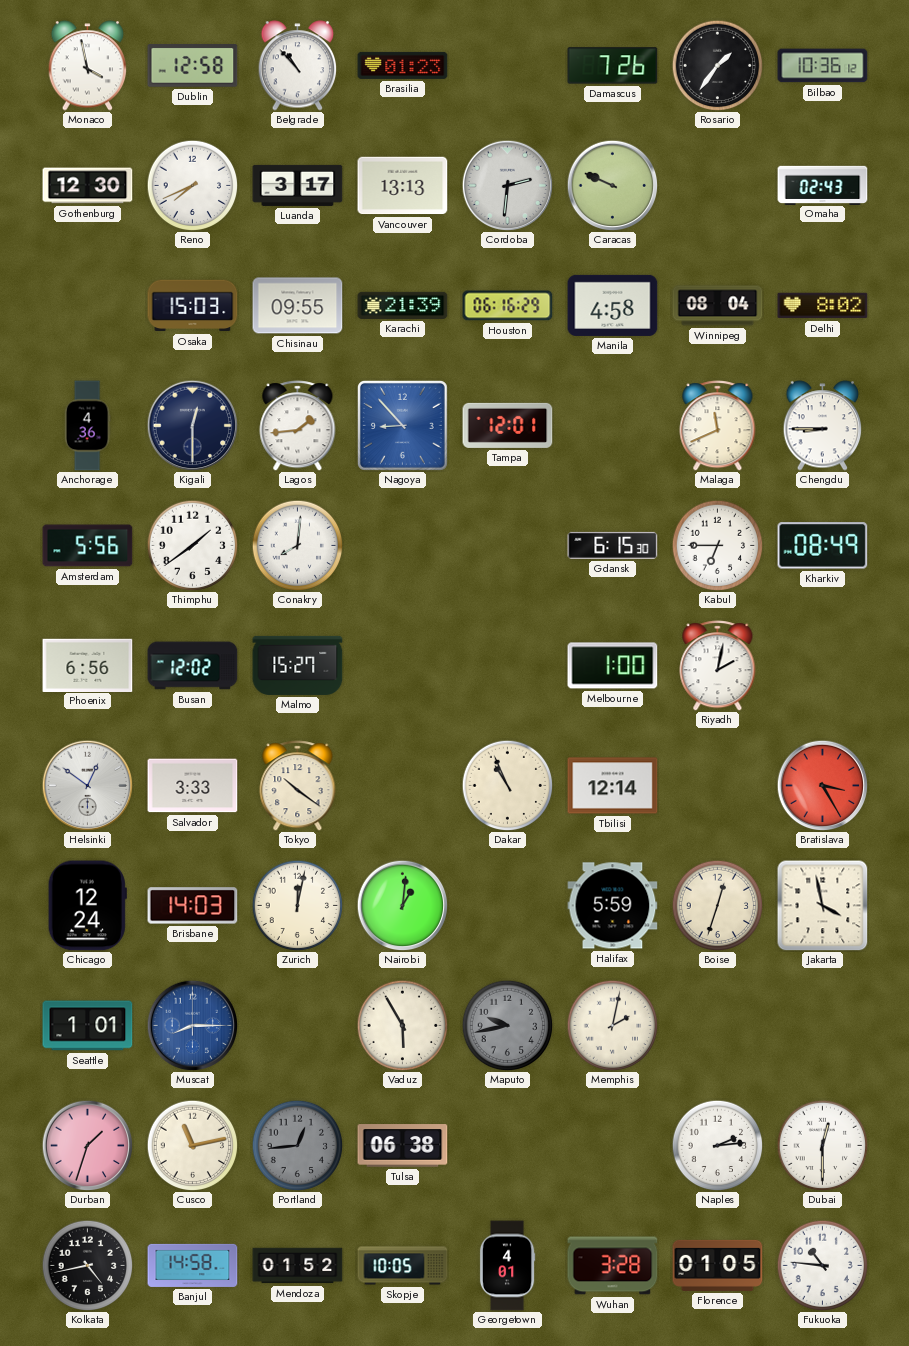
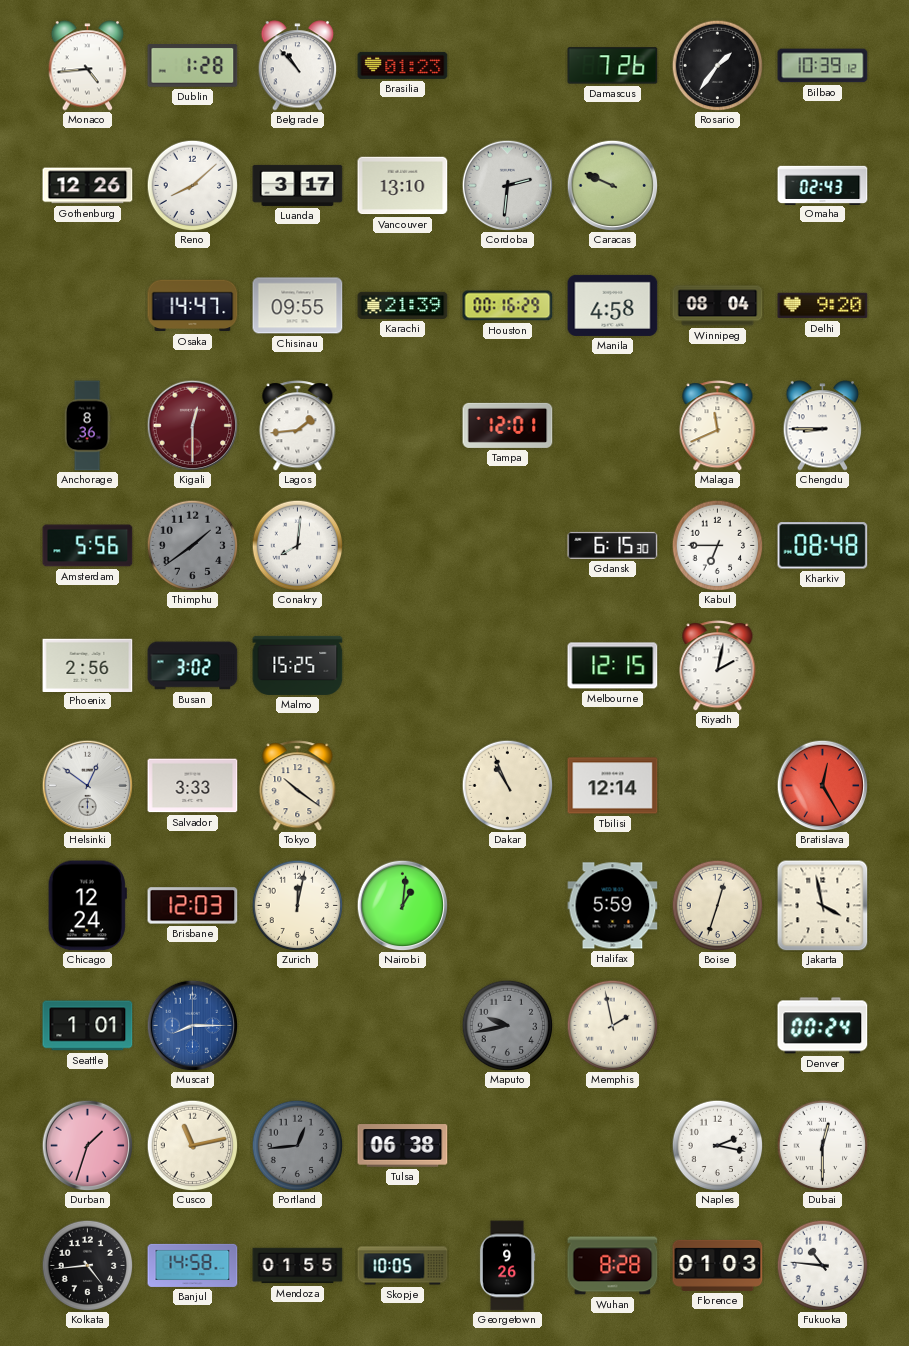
Monaco: 3:58 -> 4:44
Dublin: 12:58 -> 1:28
Bilbao: 10:36 -> 10:39
Gothenburg: 12:30 -> 12:26
Reno: 7:41 -> 8:08
Vancouver: 13:13 -> 13:10
Osaka: 15:03 -> 14:47
Houston: 06:16 -> 00:16
Delhi: 8:02 -> 9:20
Anchorage: 4:36 -> 8:36
Kigali dial: navy -> burgundy
Nagoya: 8:53 -> none
Thimphu dial: white -> grey
Kharkiv: 08:49 -> 08:48
Phoenix: 6:56 -> 2:56
Busan: 12:02 -> 3:02
Malmo: 15:27 -> 15:25
Melbourne: 1:00 -> 12:15
Bratislava: 3:25 -> 12:25
Brisbane: 14:03 -> 12:03
Vaduz: 5:55 -> none
Memphis: 2:02 -> 1:58
Denver: none -> 00:24
Naples: 2:14 -> 2:17
Kolkata: 4:43 -> 4:44
Mendoza: 01:52 -> 01:55
Georgetown: 4:01 -> 9:26
Wuhan: 3:28 -> 8:28
Florence: 01:05 -> 01:03
